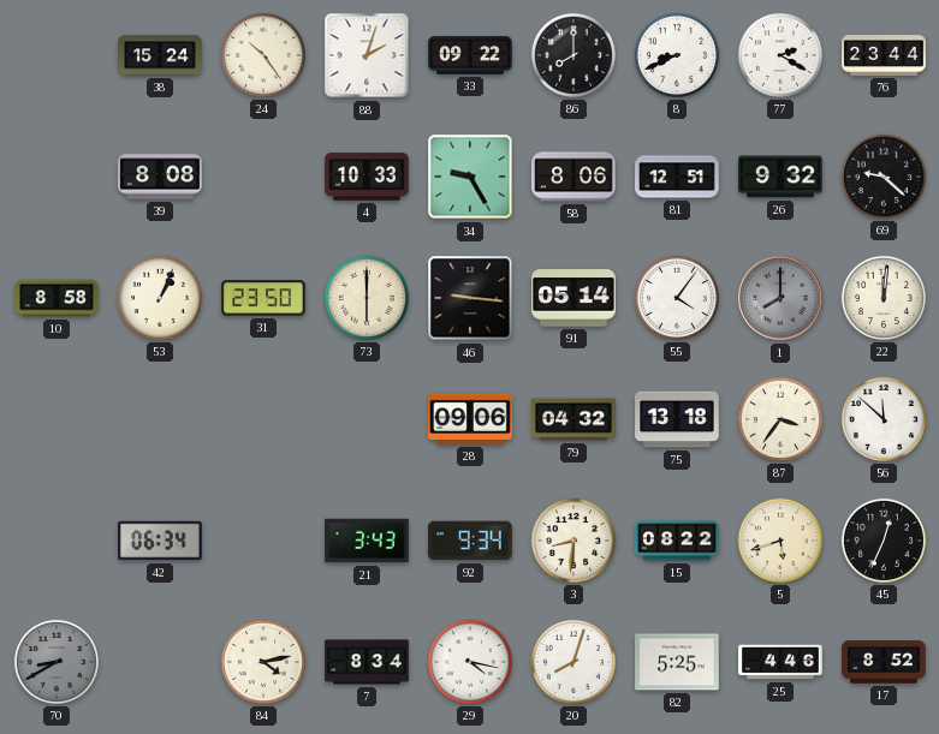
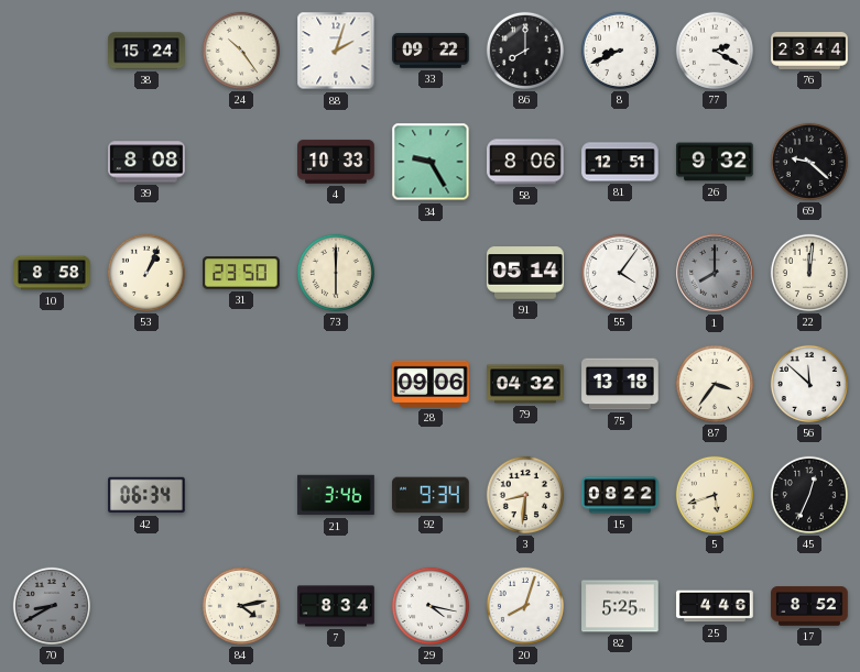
46: 9:16 -> none
21: 3:43 -> 3:46
